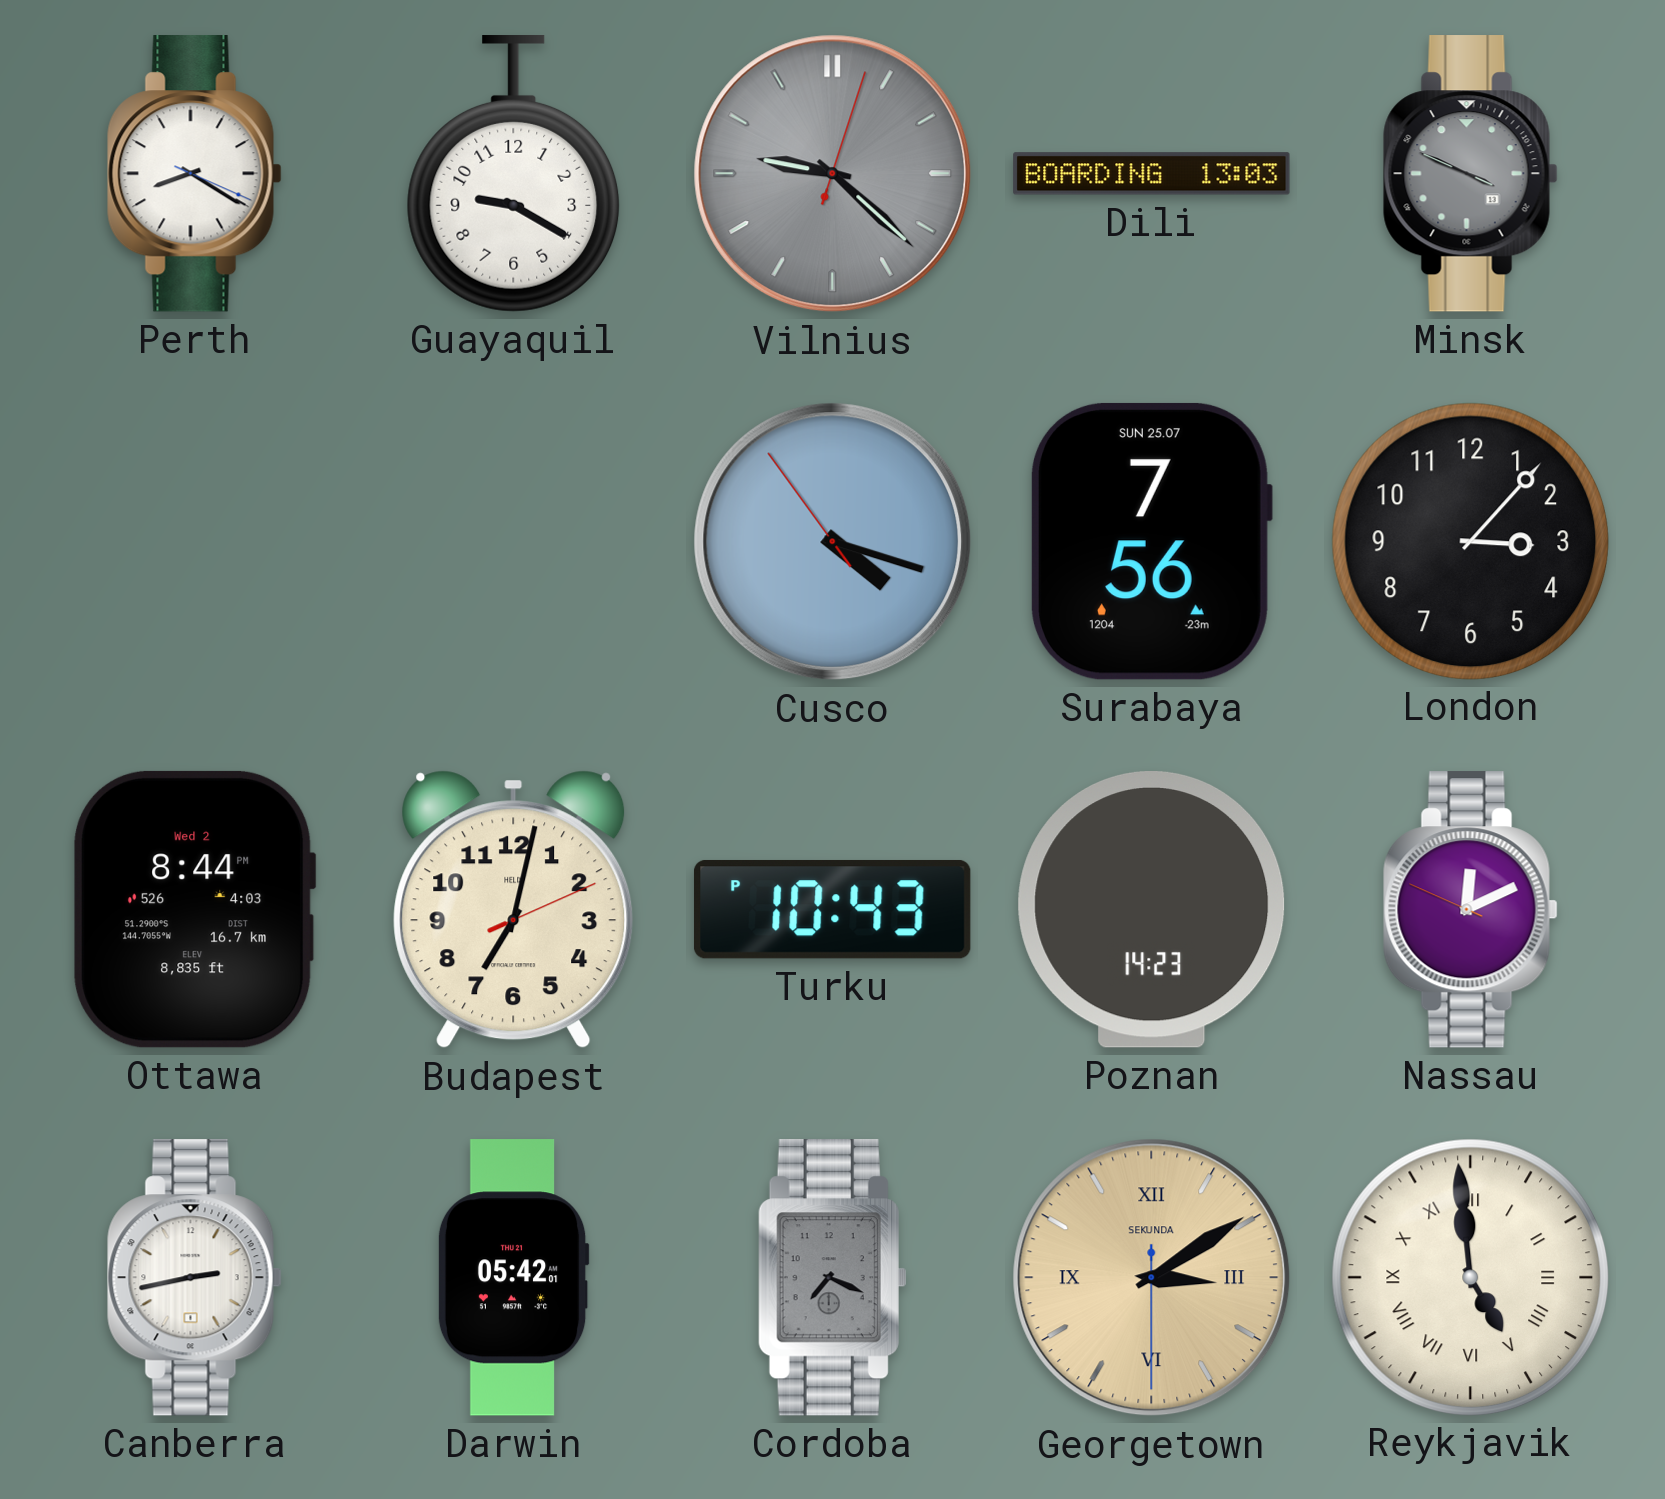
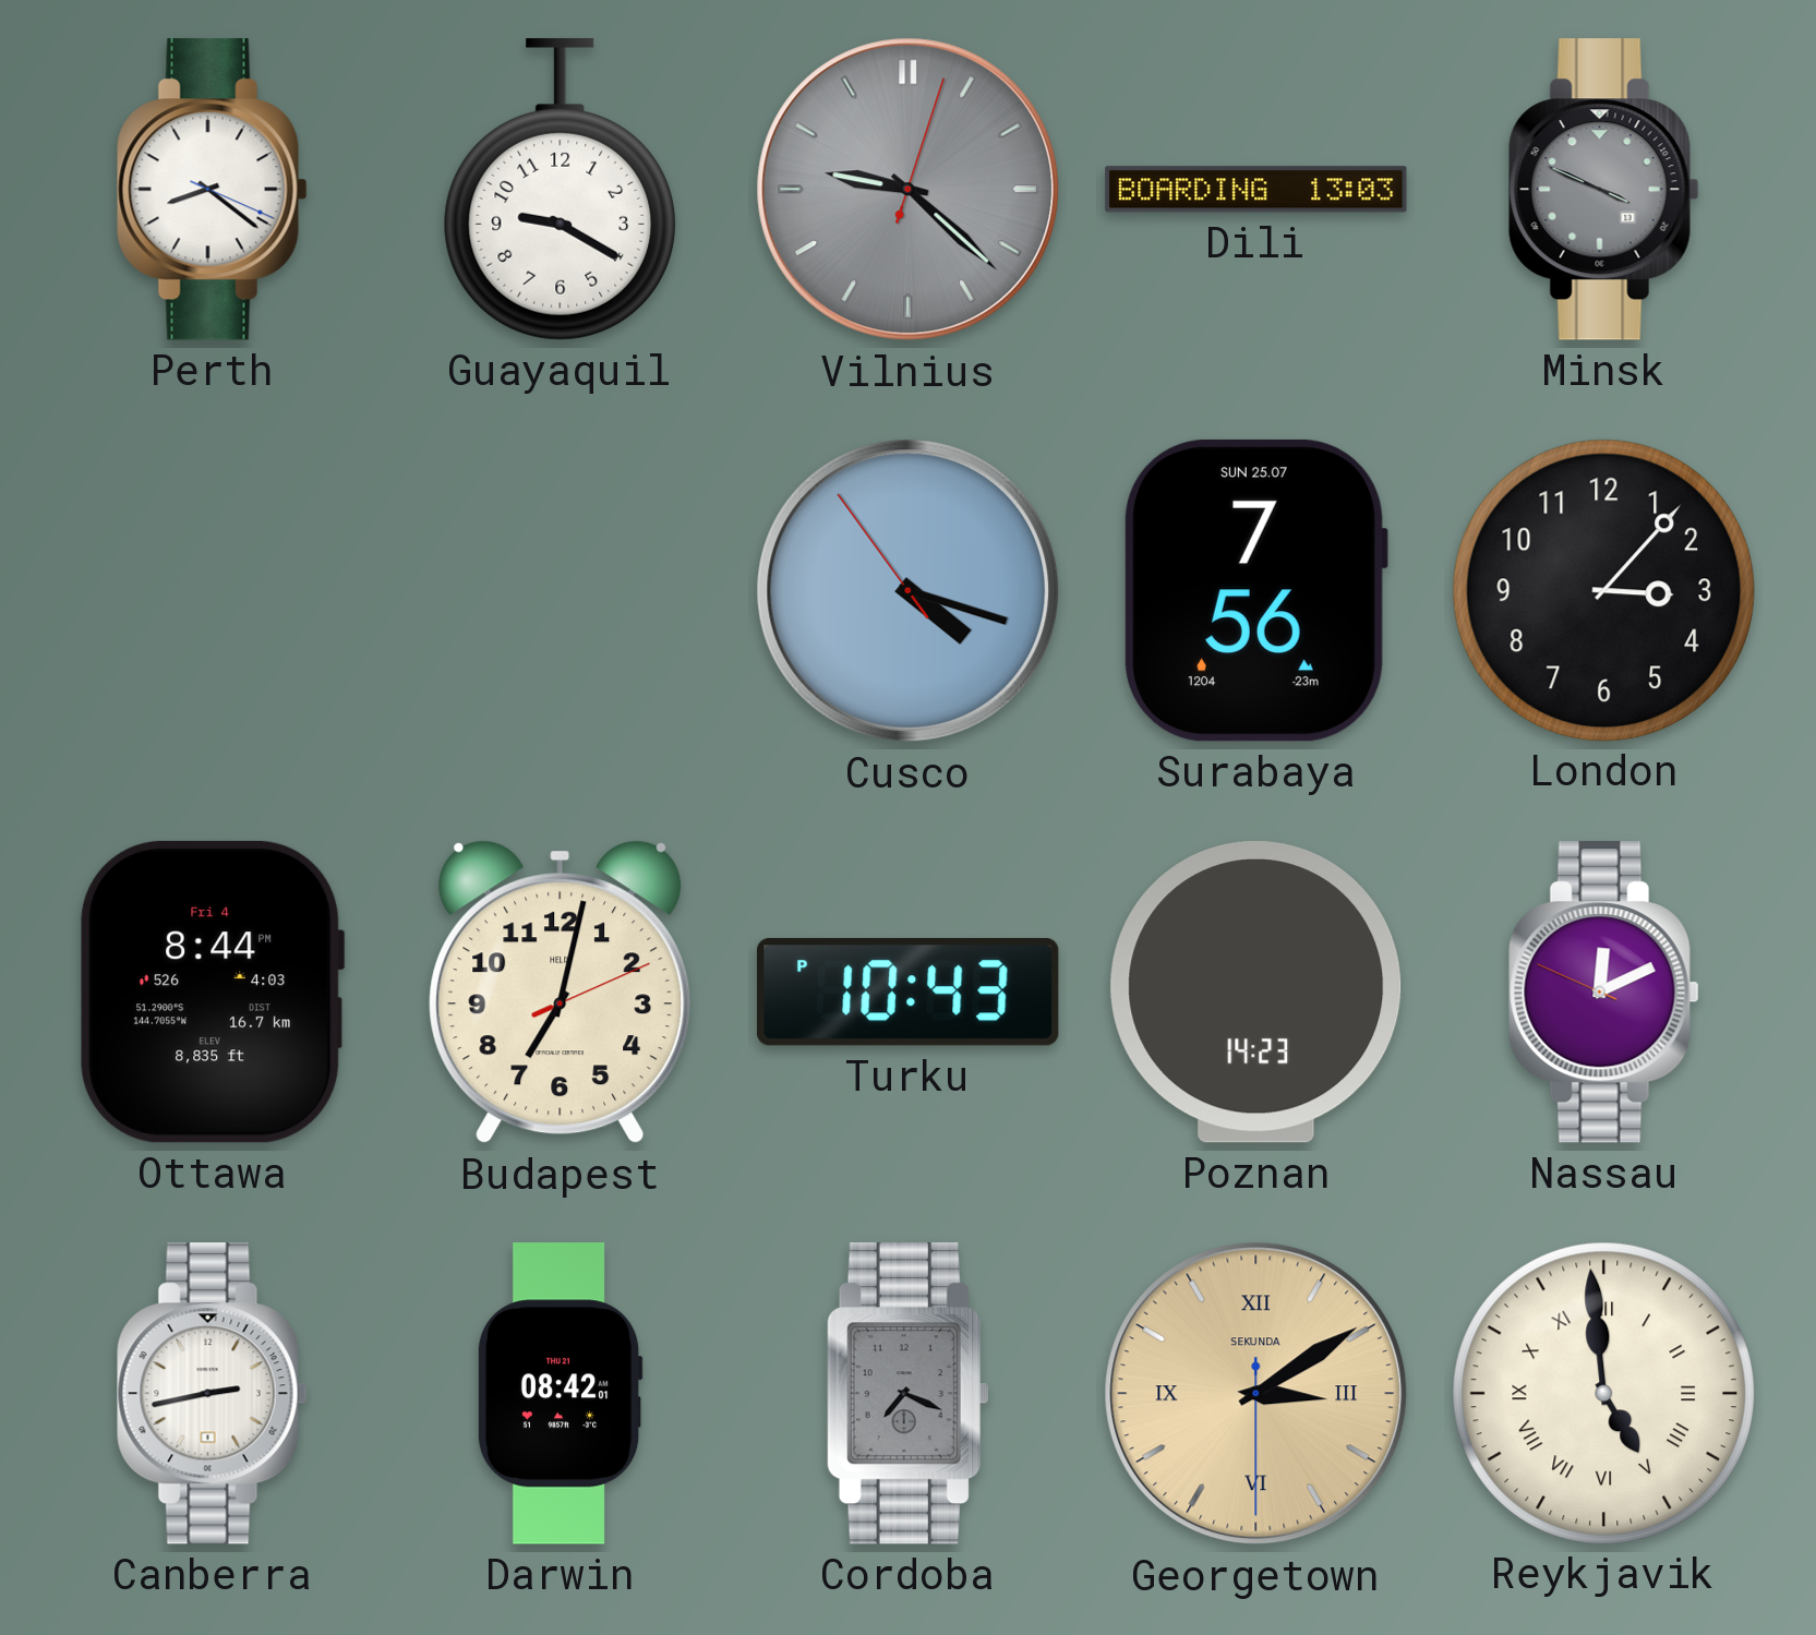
Perth: 8:20 -> 8:21
Ottawa date: Wed 2 -> Fri 4
Darwin: 05:42 -> 08:42
